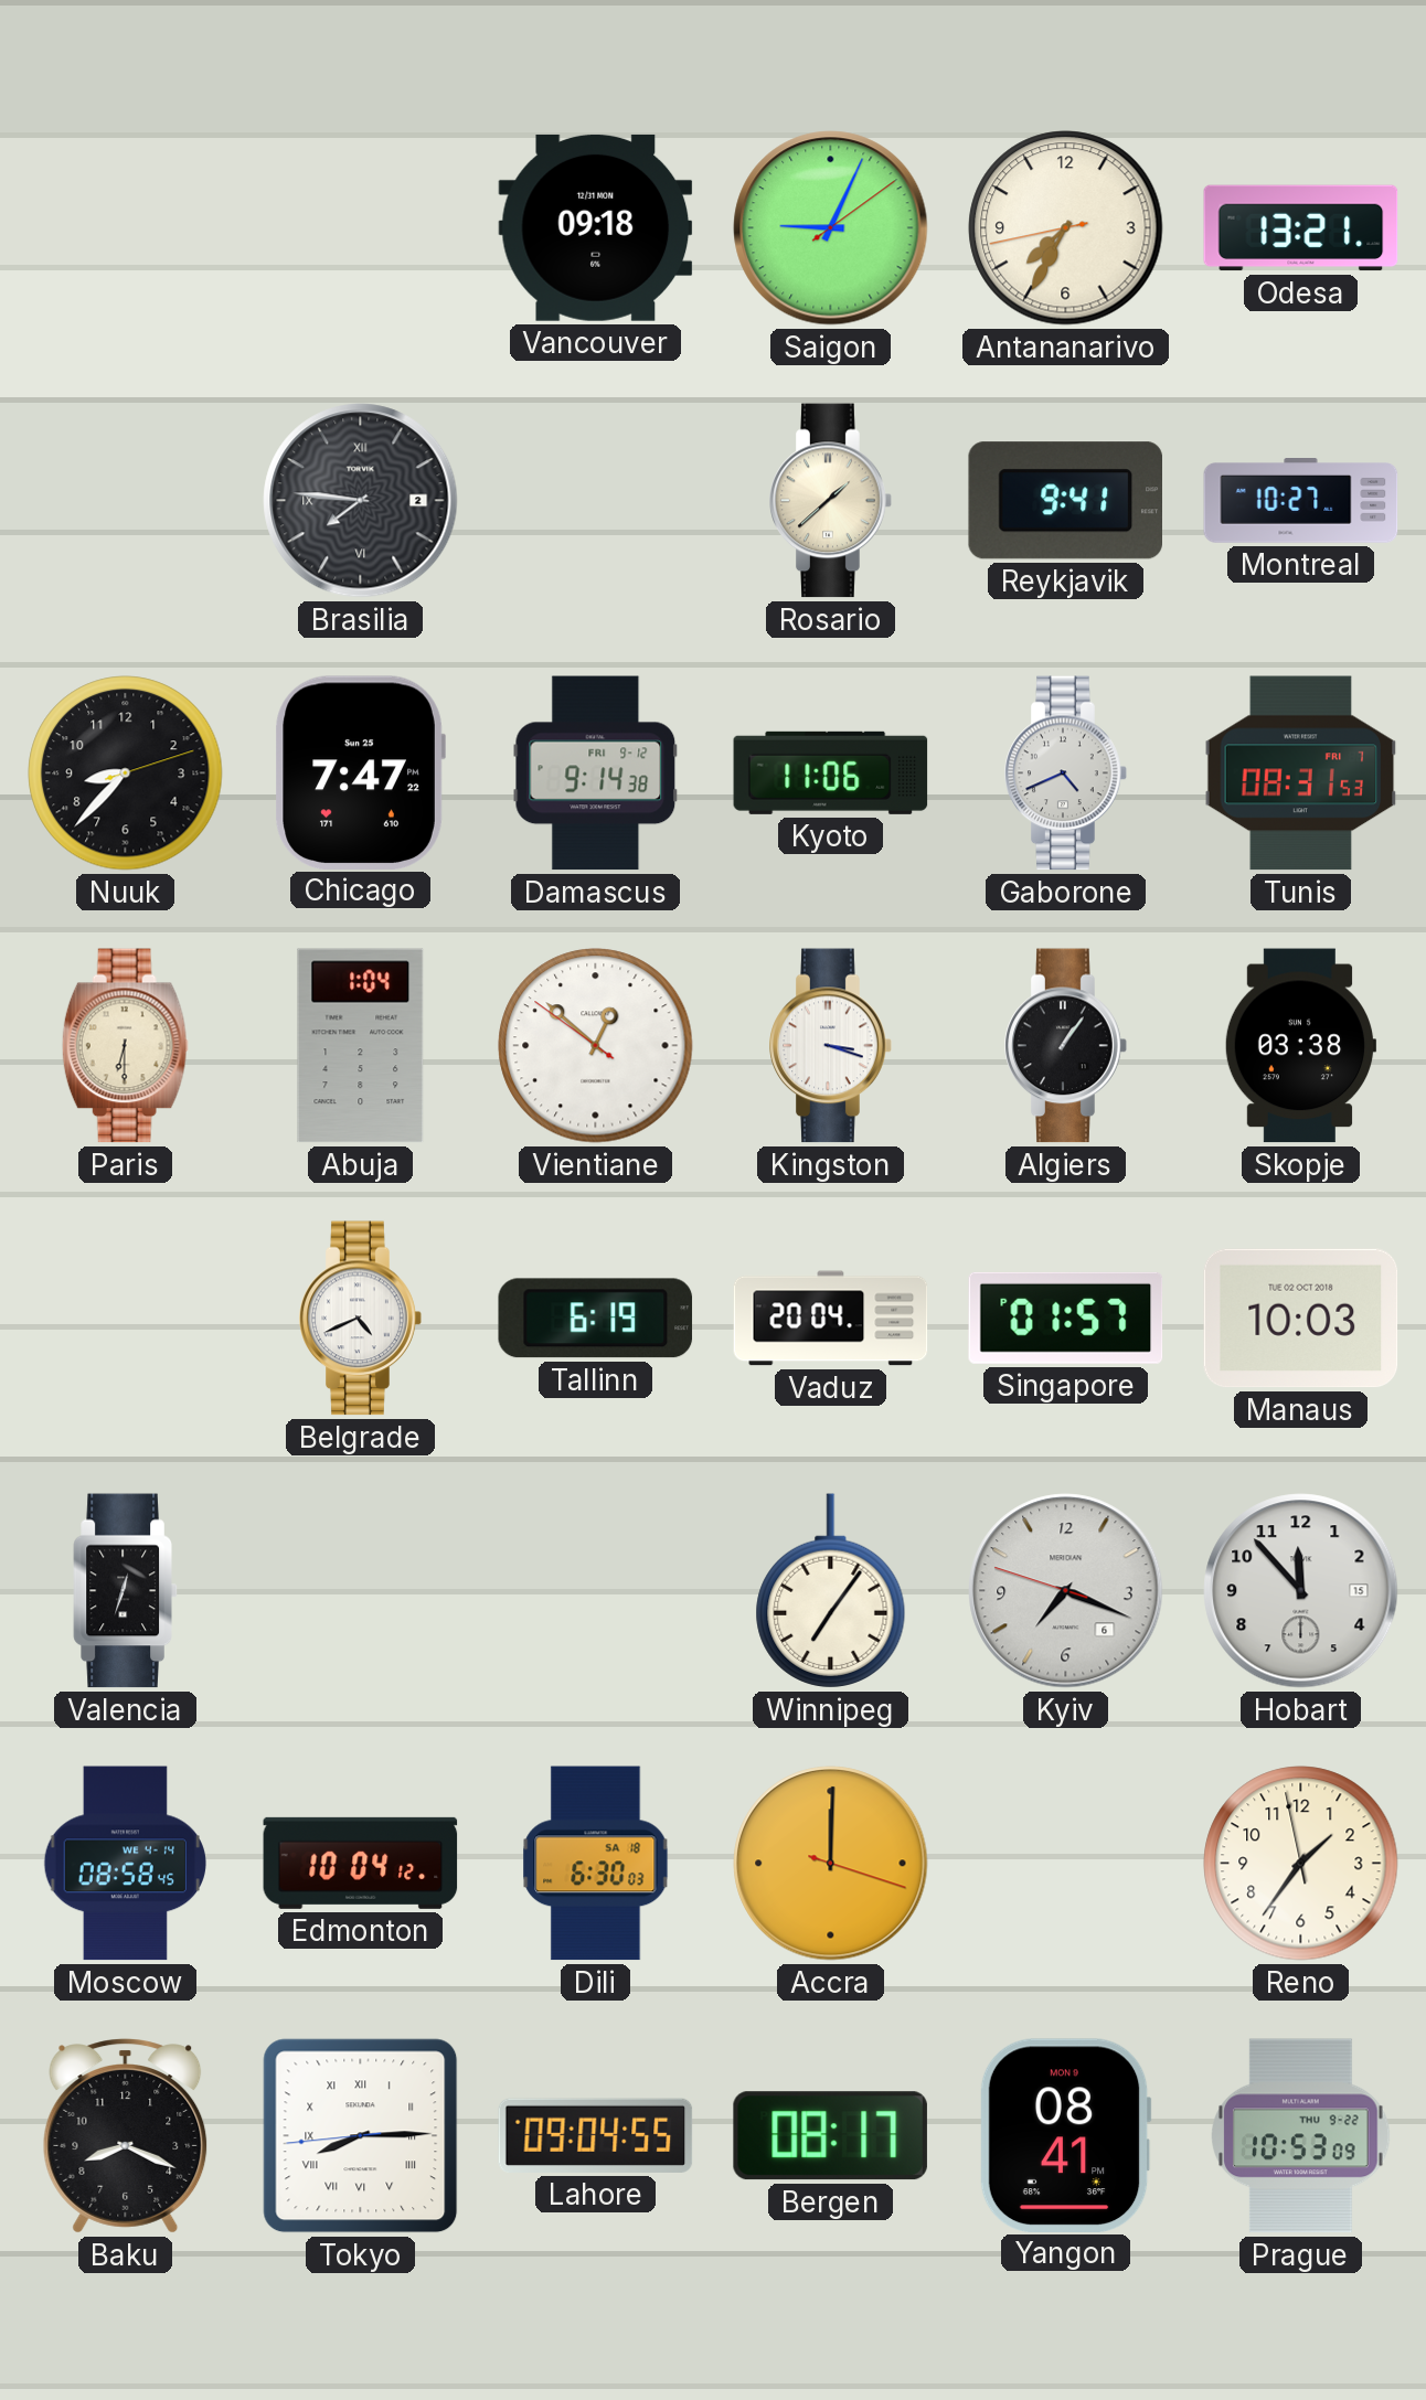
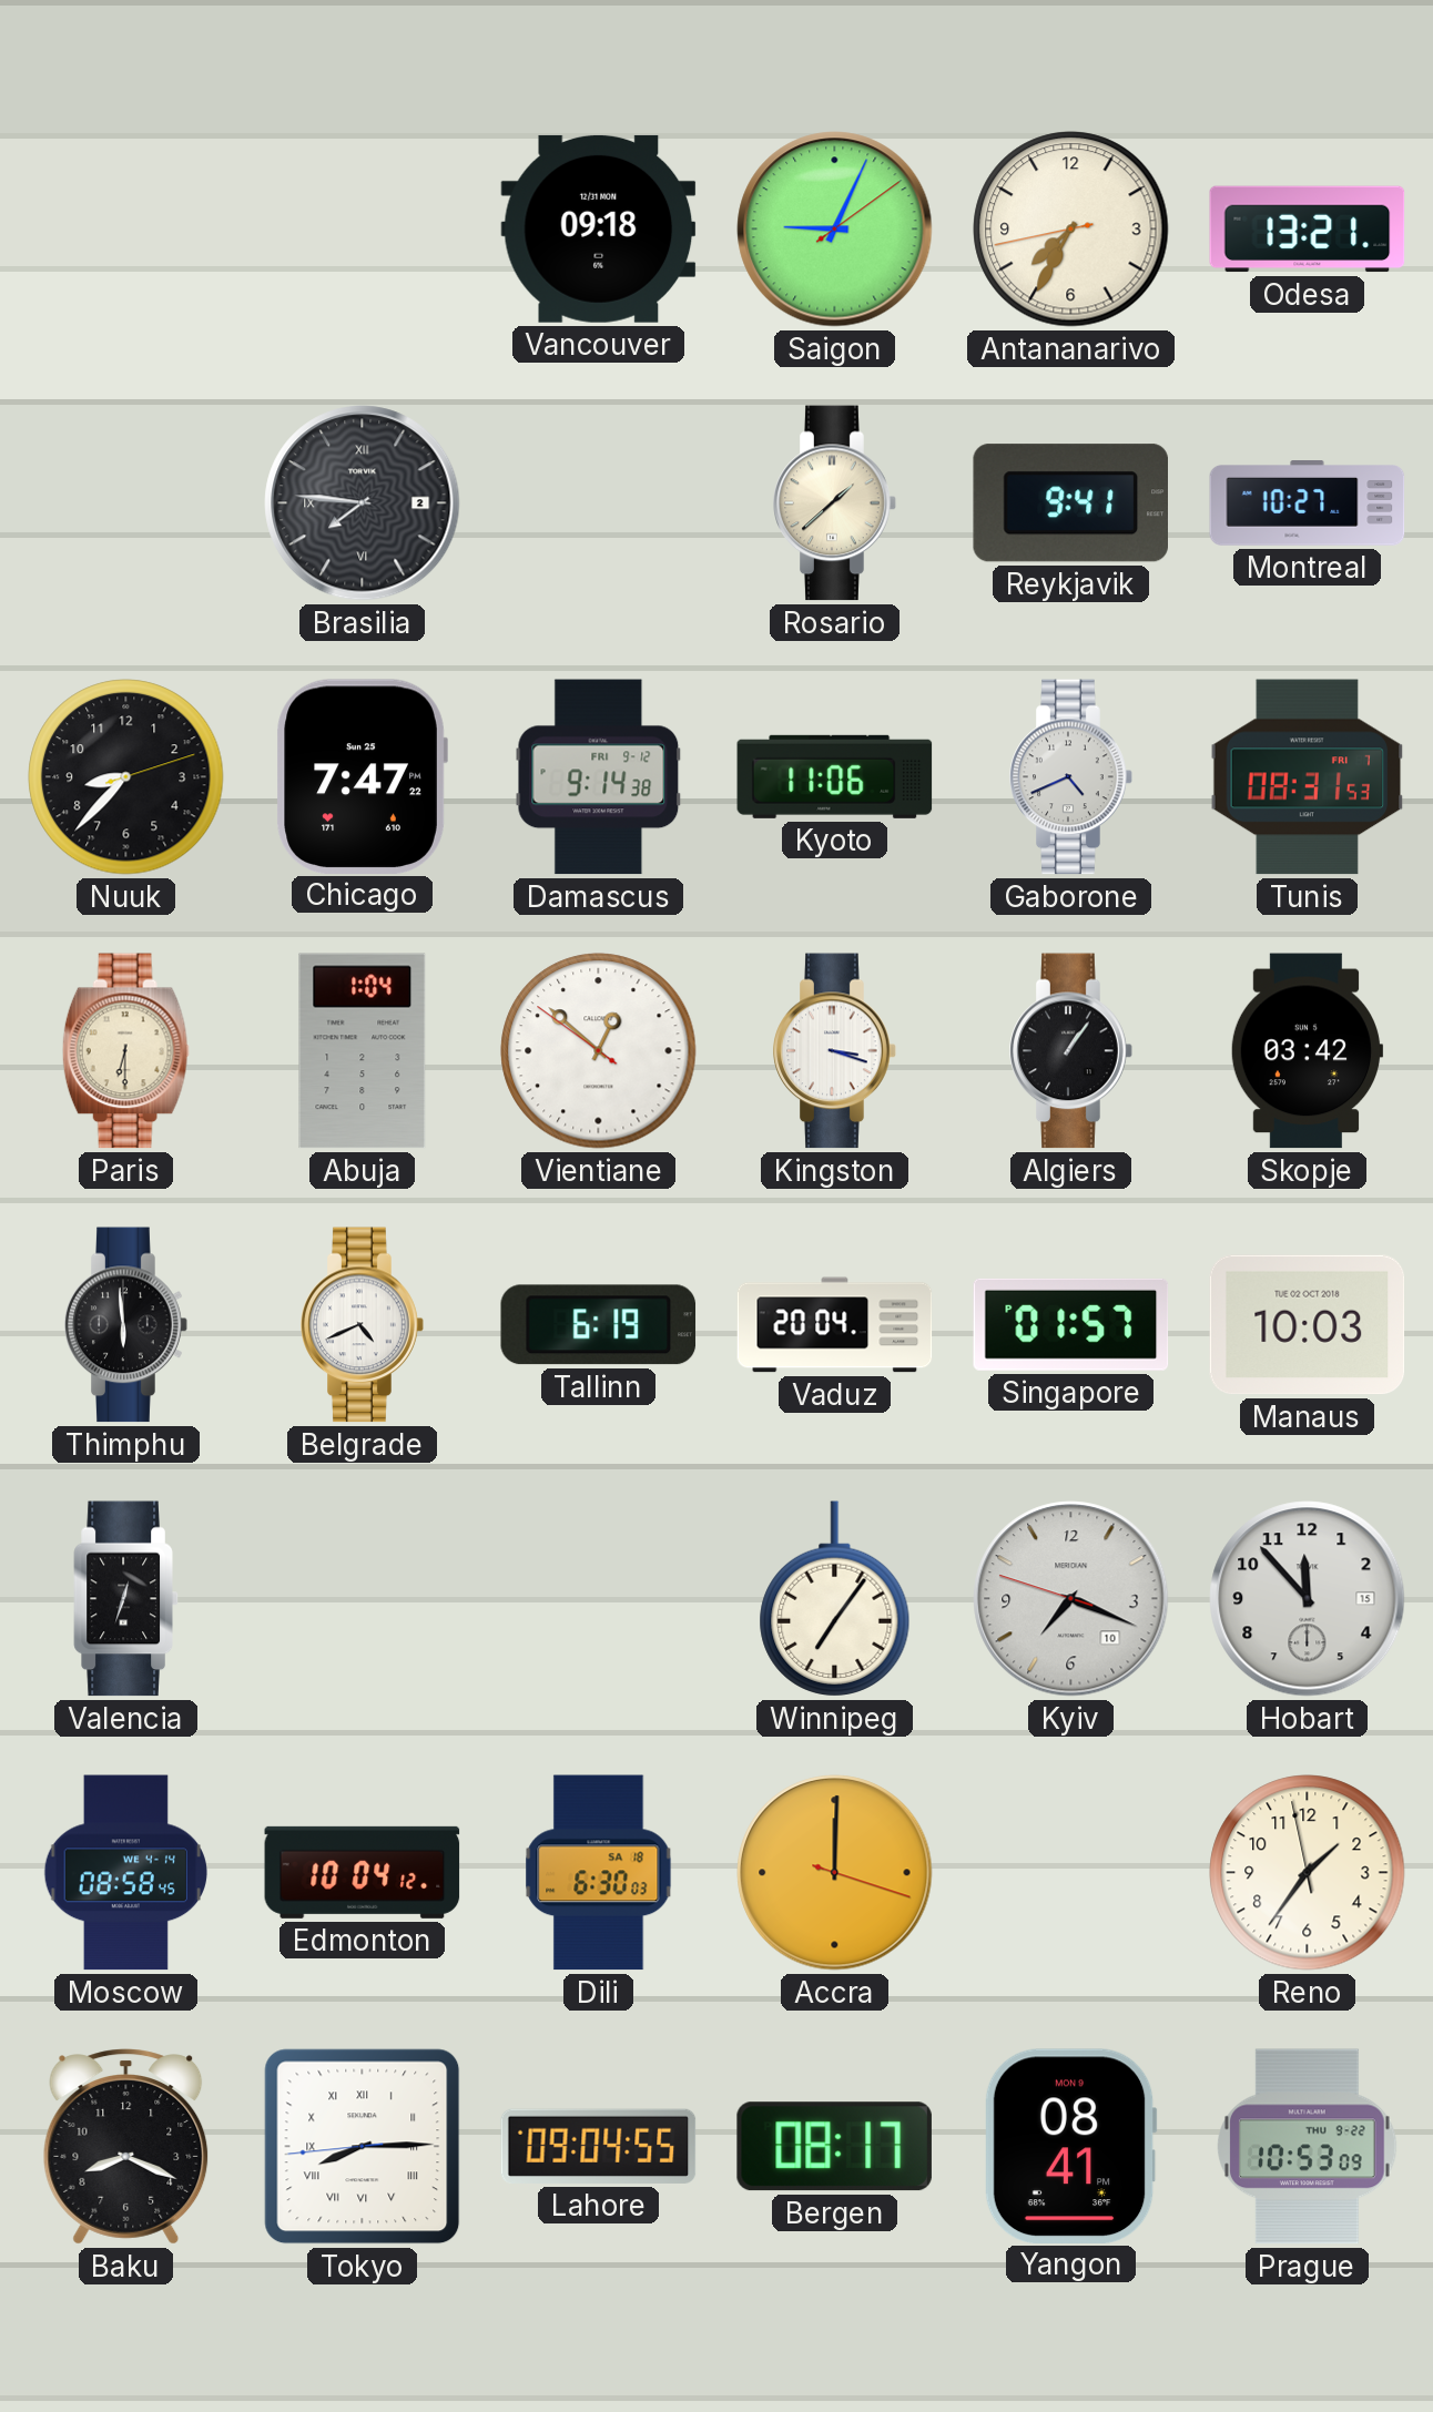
Skopje: 03:38 -> 03:42
Thimphu: none -> 5:59
Kyiv date: 6 -> 10
